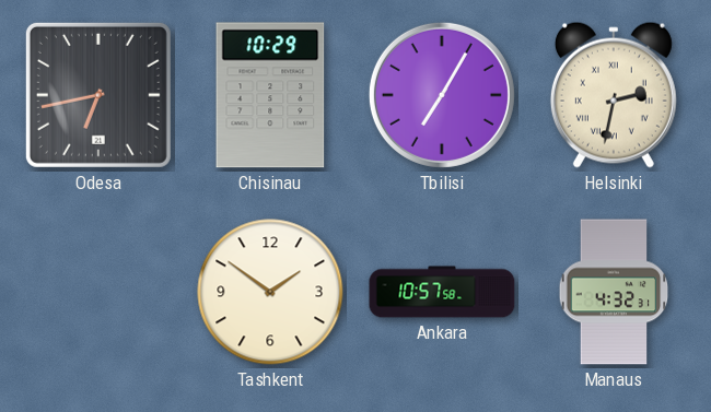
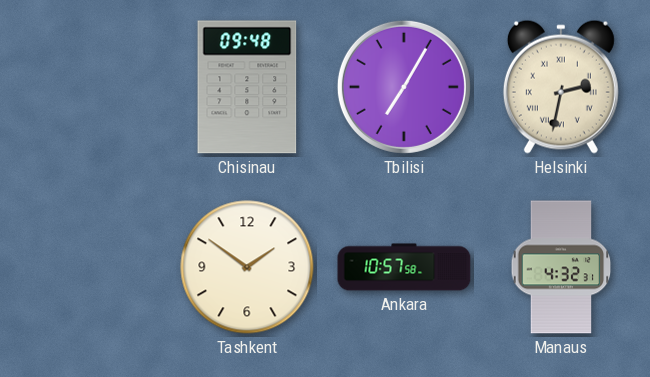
Odesa: 6:43 -> none
Chisinau: 10:29 -> 09:48
